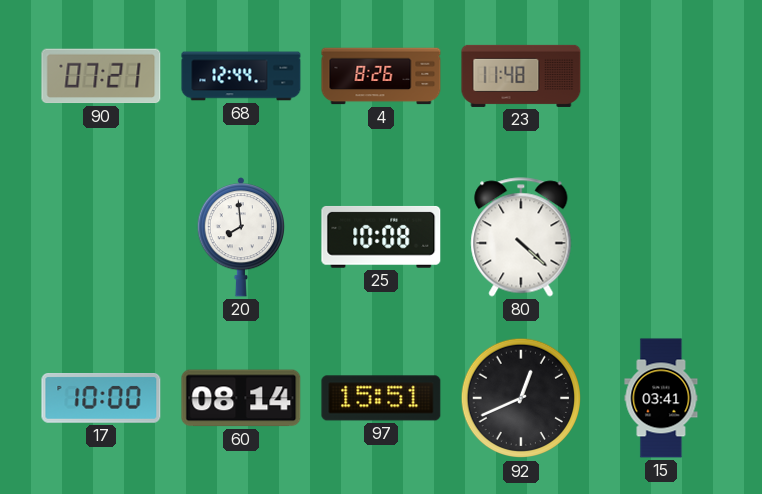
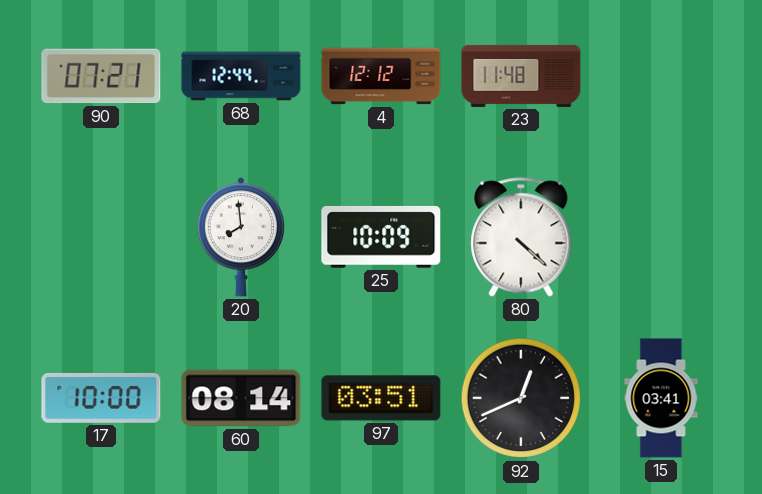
4: 8:26 -> 12:12
25: 10:08 -> 10:09
97: 15:51 -> 03:51
